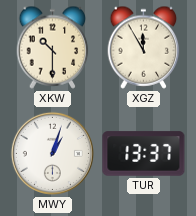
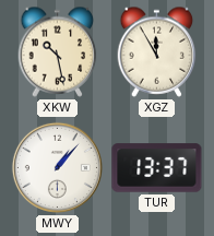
XKW: 10:30 -> 10:28
MWY: 1:03 -> 1:07
